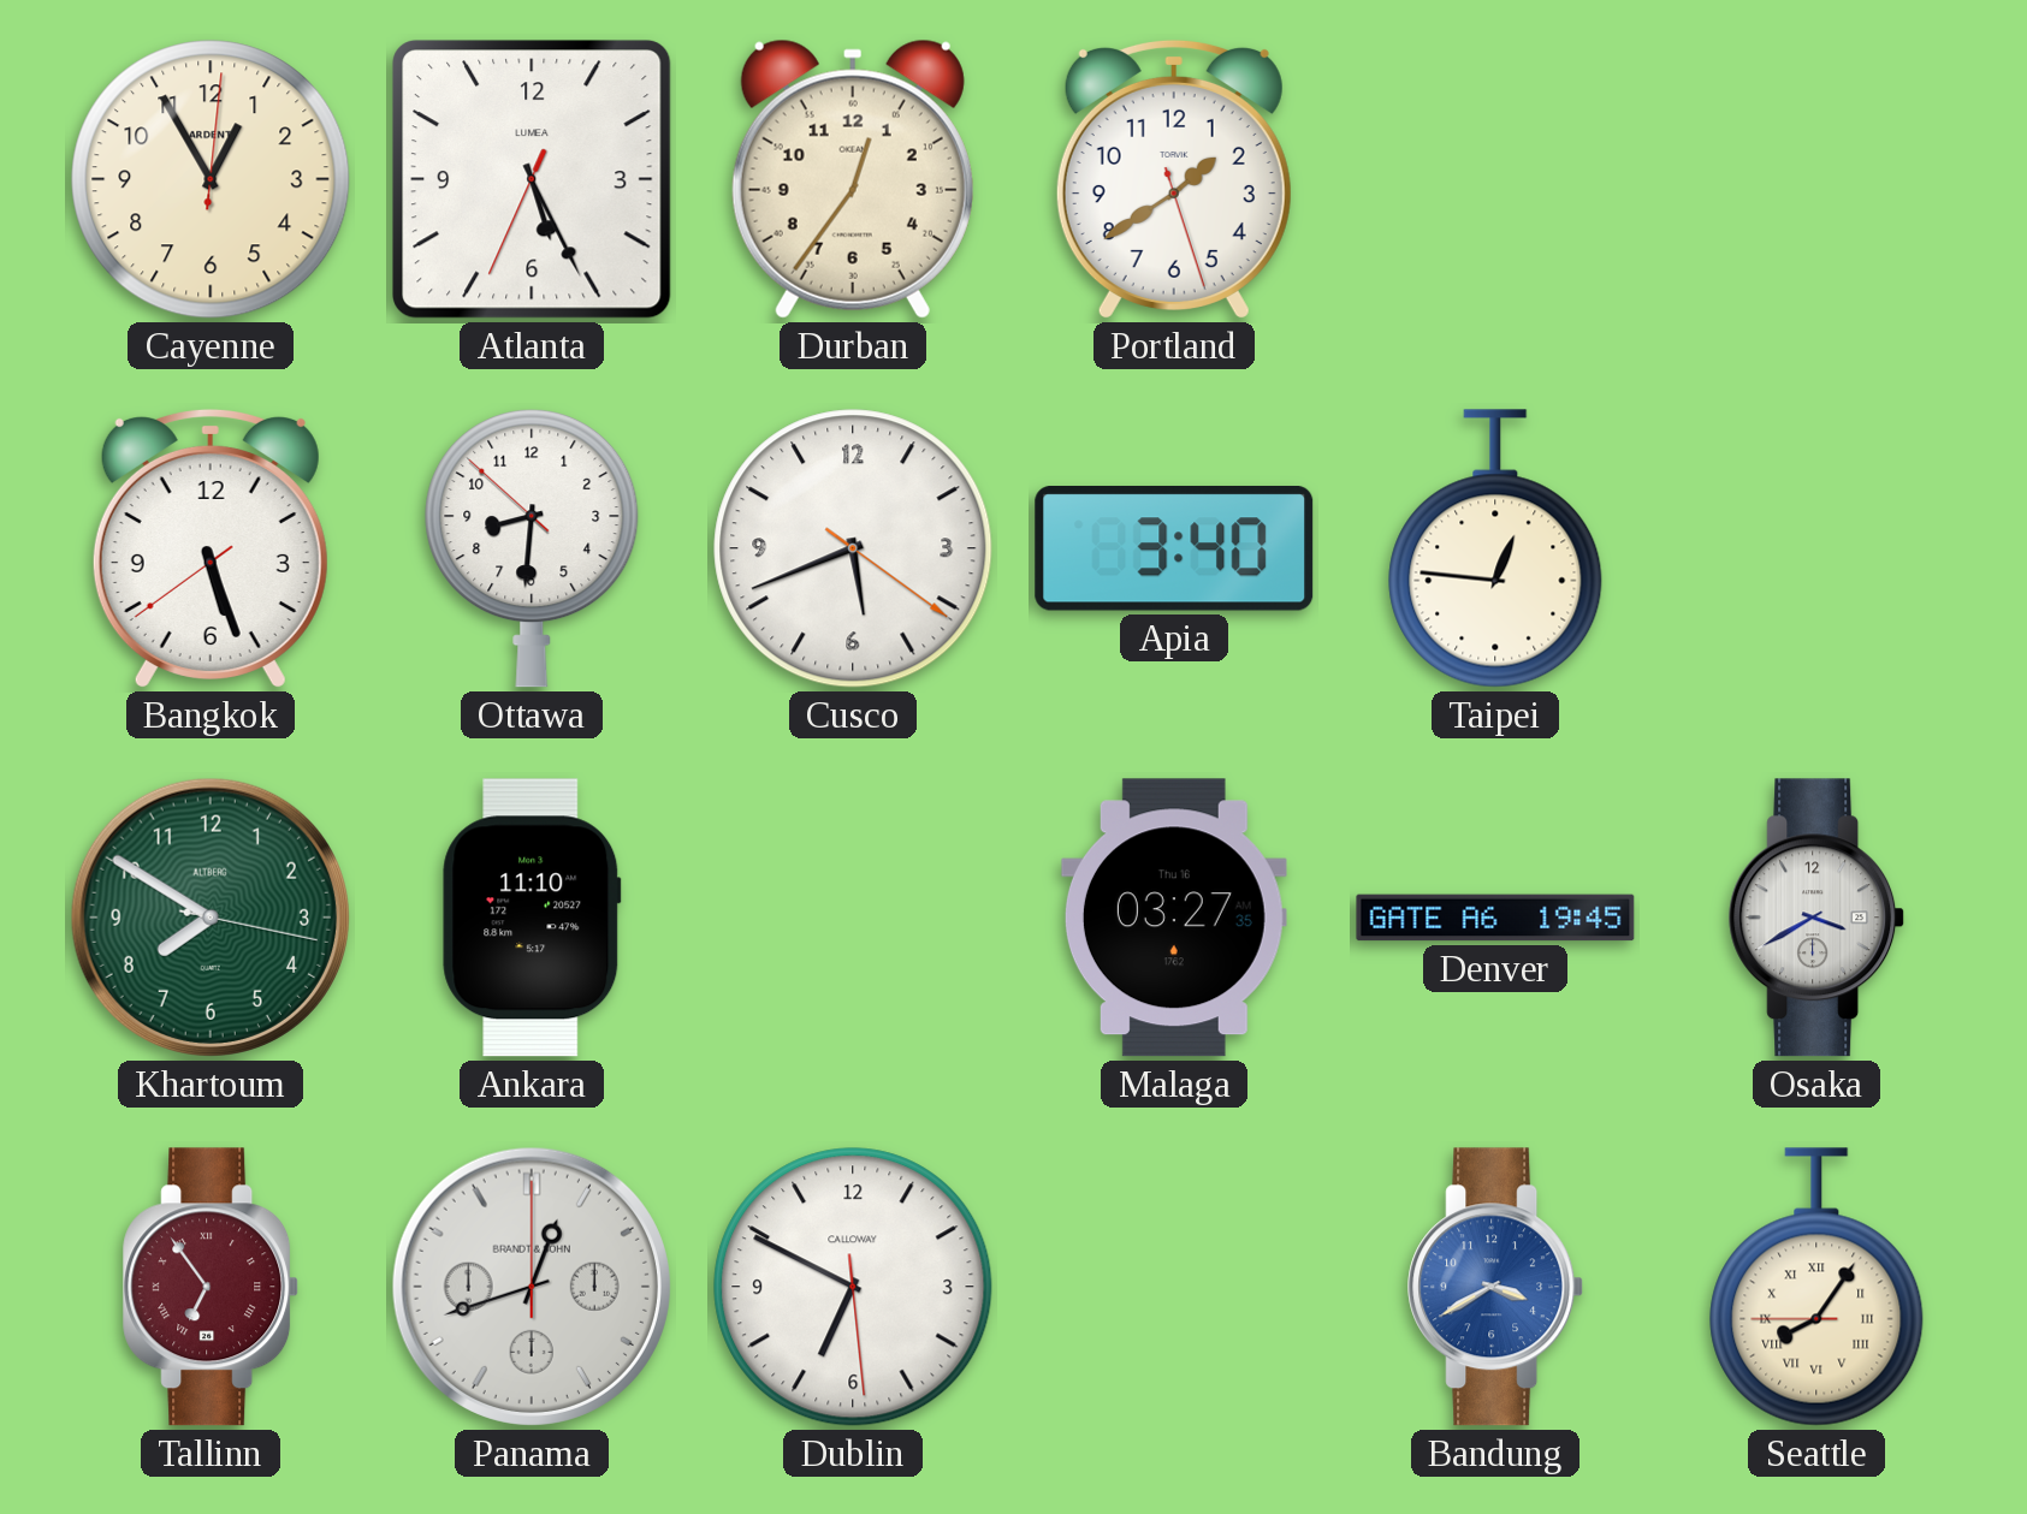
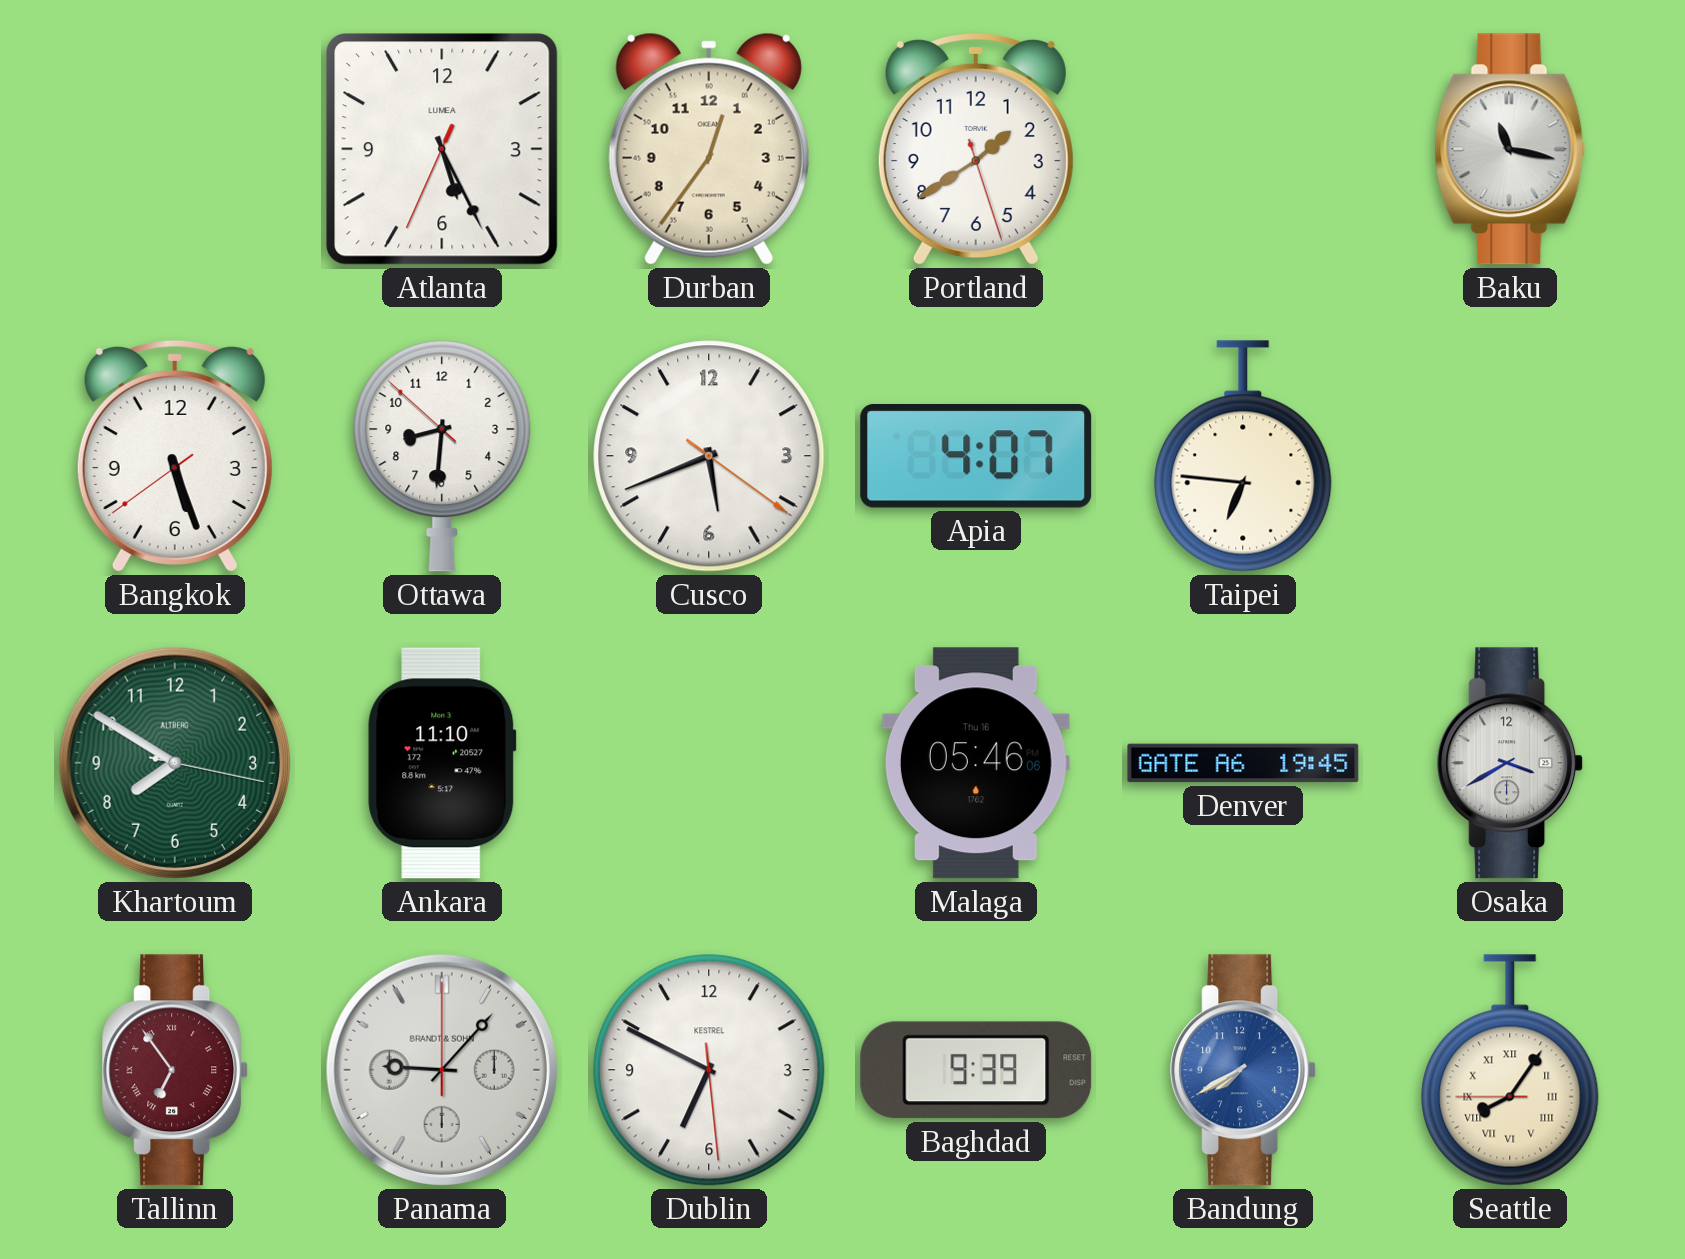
Cayenne: 12:55 -> none
Baku: none -> 11:17
Apia: 3:40 -> 4:07
Taipei: 12:46 -> 6:46
Malaga: 03:27 -> 05:46
Panama: 12:42 -> 9:07
Dublin brand: CALLOWAY -> KESTREL
Baghdad: none -> 9:39
Bandung: 3:40 -> 7:40
